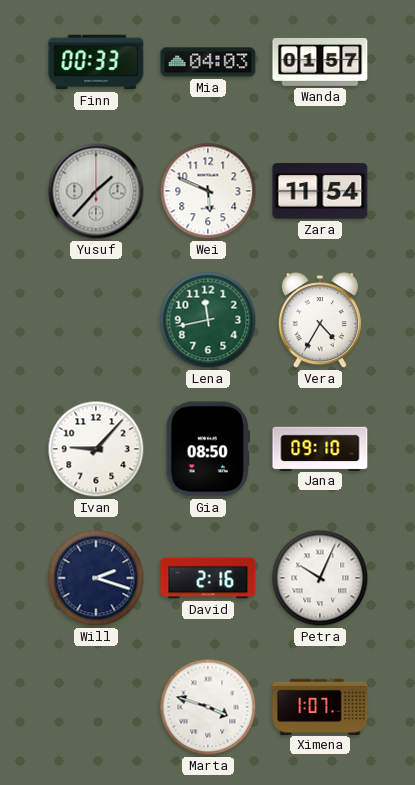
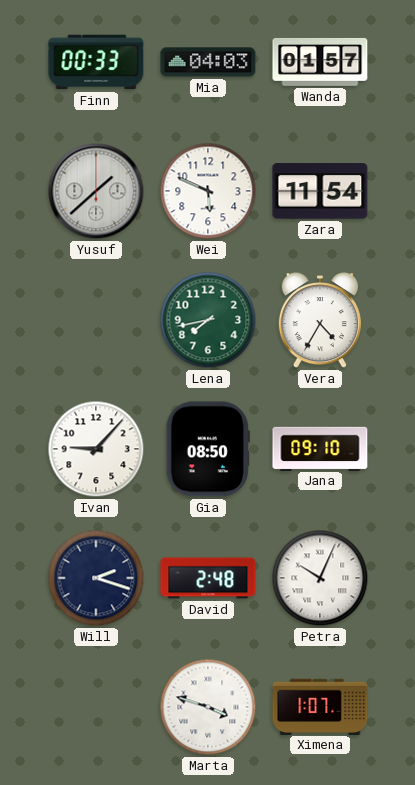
Yusuf: 1:37 -> 1:38
Lena: 11:43 -> 7:43
David: 2:16 -> 2:48
